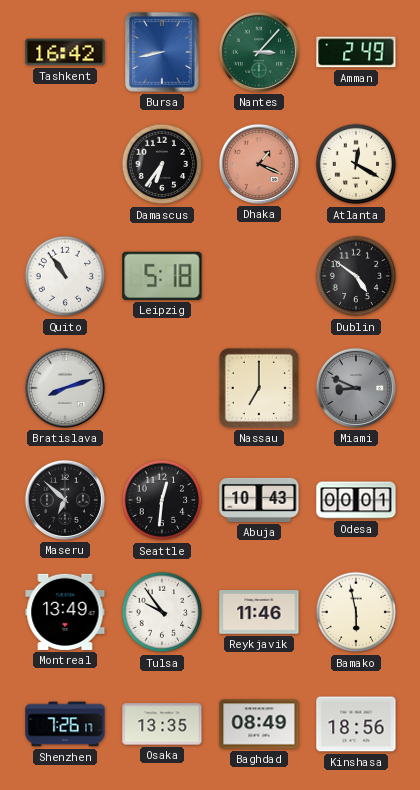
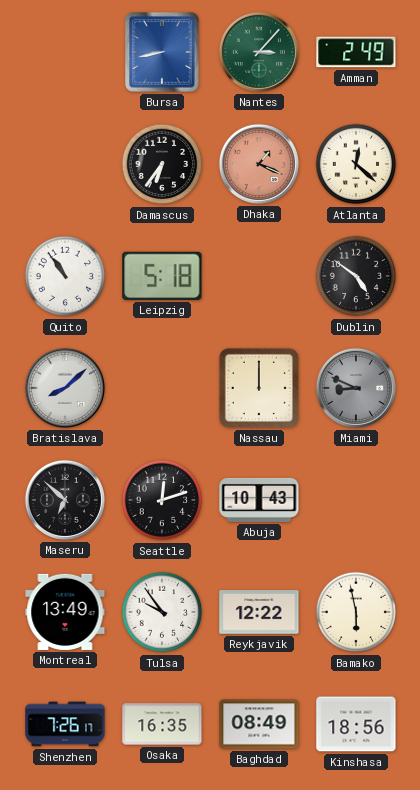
Tashkent: 16:42 -> none
Atlanta: 12:20 -> 12:22
Bratislava: 8:12 -> 8:08
Nassau: 7:00 -> 12:00
Seattle: 12:31 -> 12:12
Odesa: 00:01 -> none
Reykjavik: 11:46 -> 12:22
Osaka: 13:35 -> 16:35
